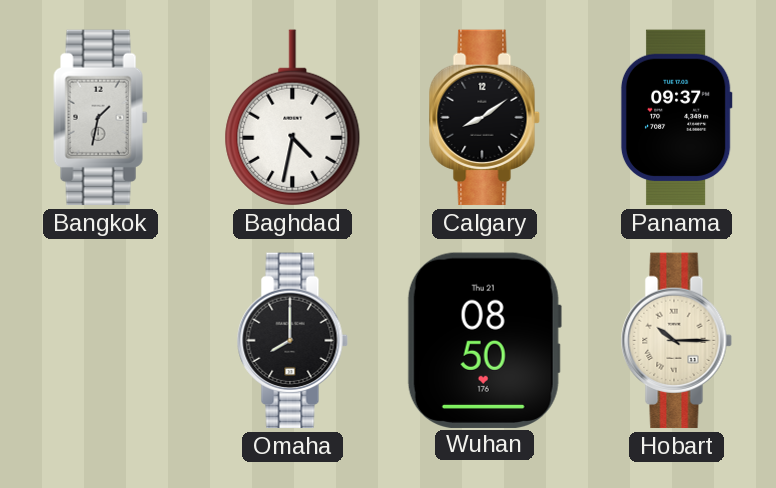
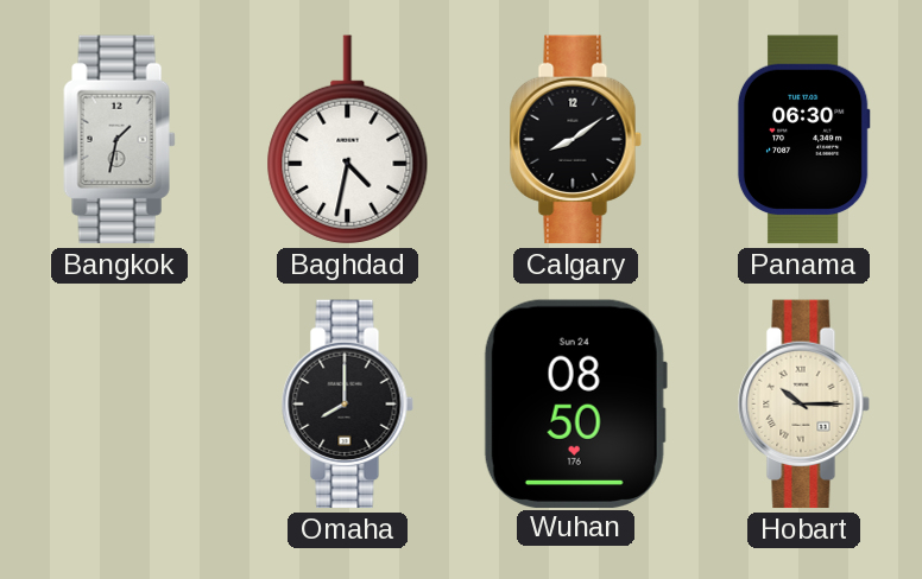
Panama: 09:37 -> 06:30
Wuhan date: Thu 21 -> Sun 24
